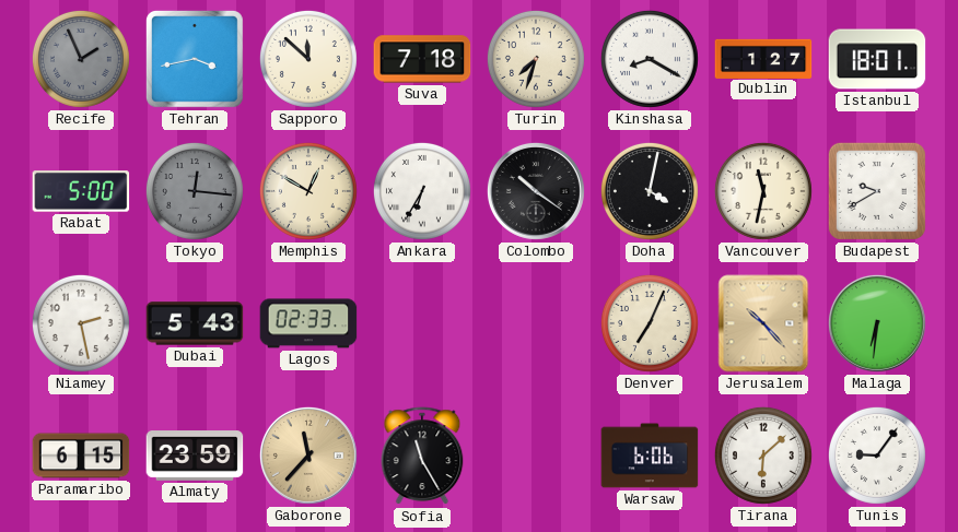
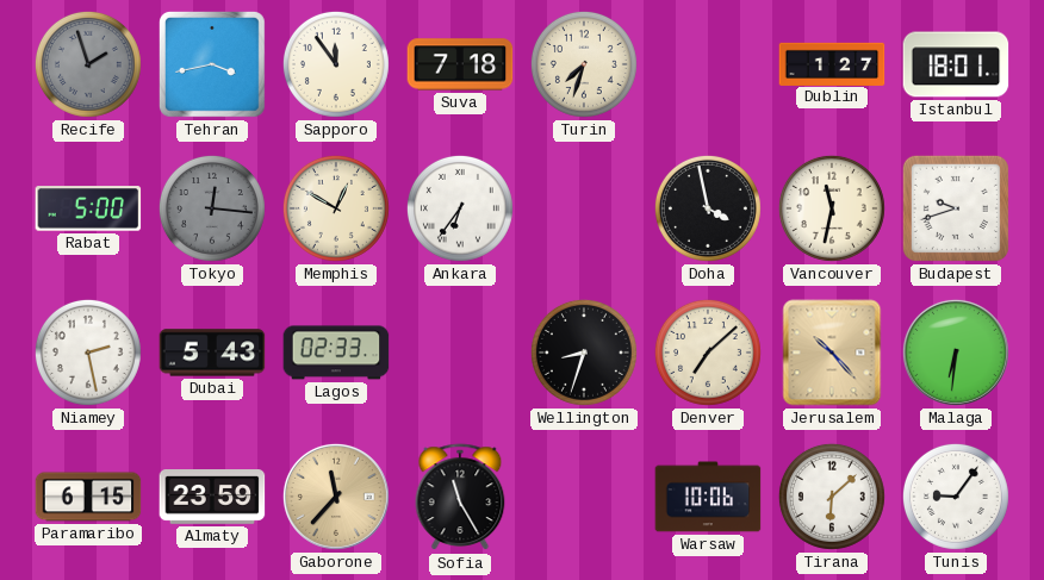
Recife: 1:56 -> 1:57
Sapporo: 11:52 -> 11:54
Kinshasa: 8:20 -> none
Ankara: 6:35 -> 6:36
Colombo: 10:21 -> none
Doha: 4:02 -> 3:58
Budapest: 9:40 -> 9:42
Wellington: none -> 8:33
Denver: 7:04 -> 7:08
Warsaw: 6:06 -> 10:06
